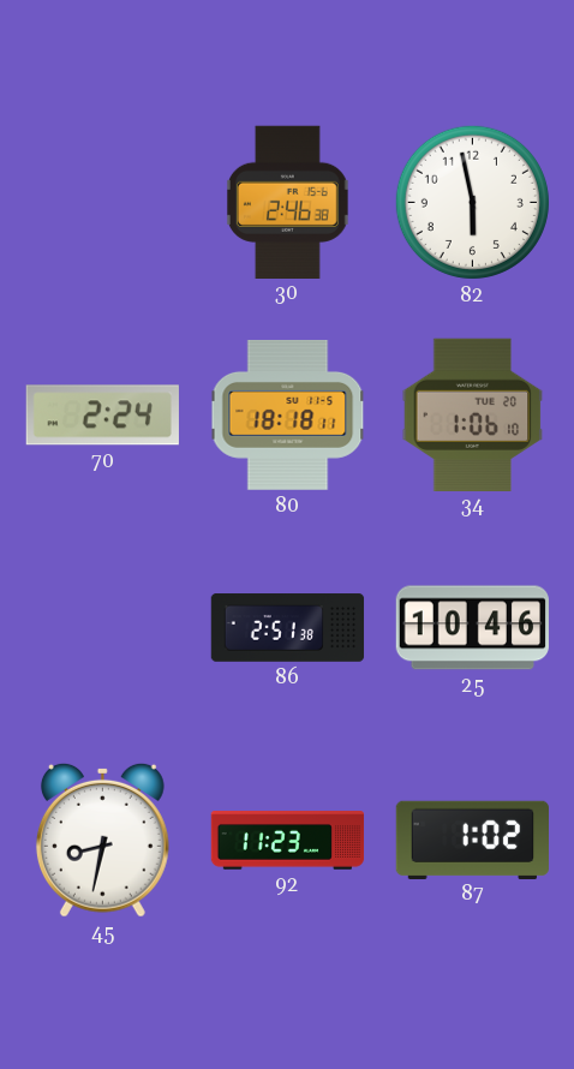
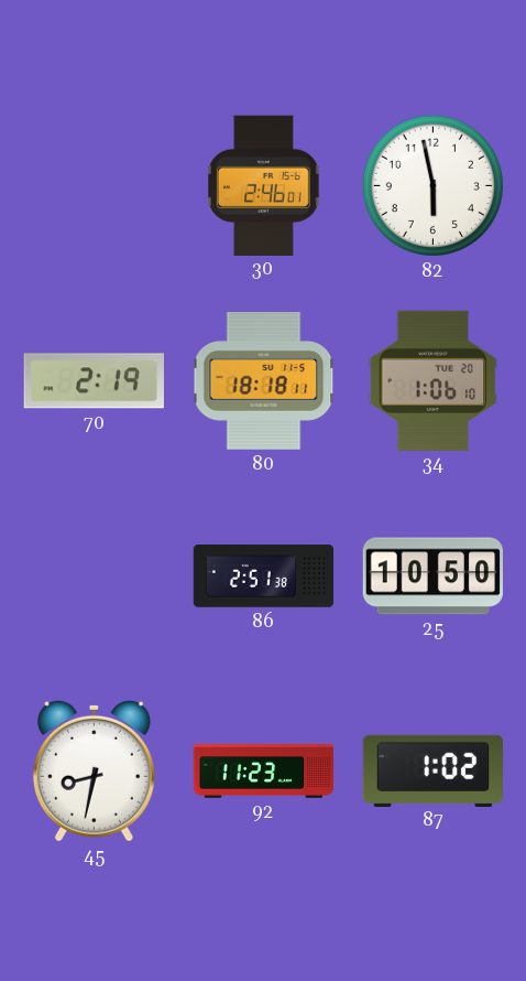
30: 2:46:38 -> 2:46:01
70: 2:24 -> 2:19
25: 10:46 -> 10:50
